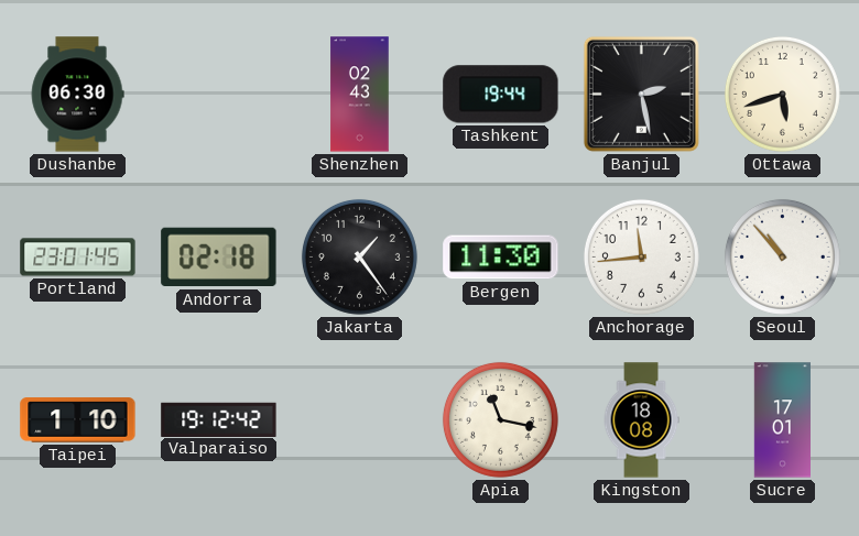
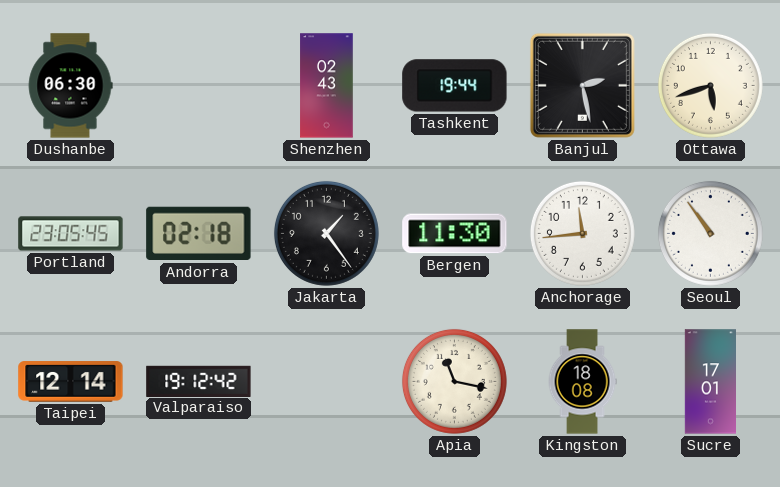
Portland: 23:01 -> 23:05
Seoul: 10:53 -> 10:54
Taipei: 1:10 -> 12:14
